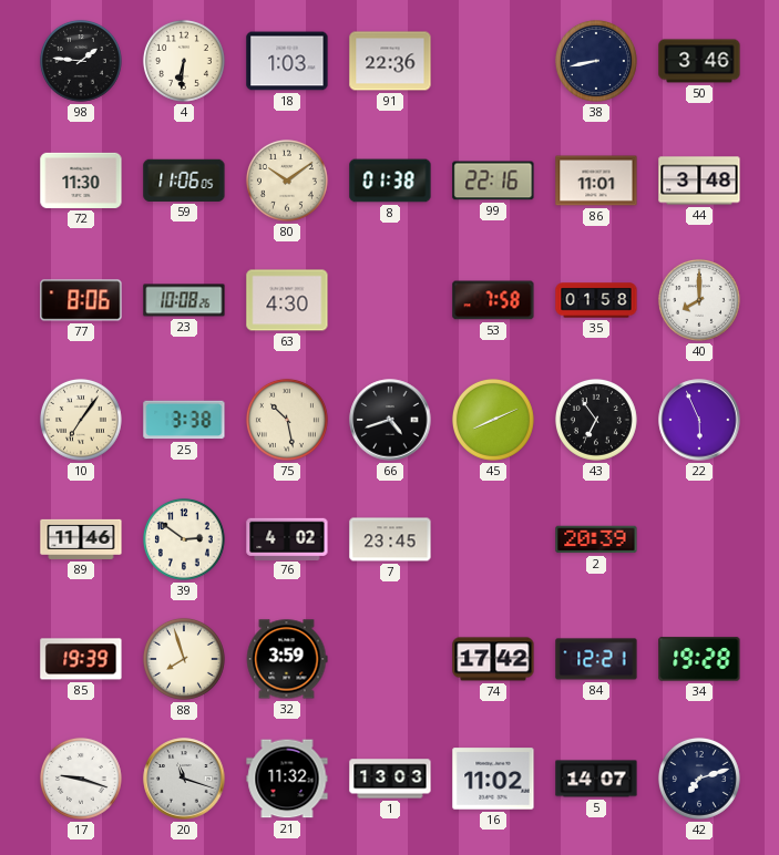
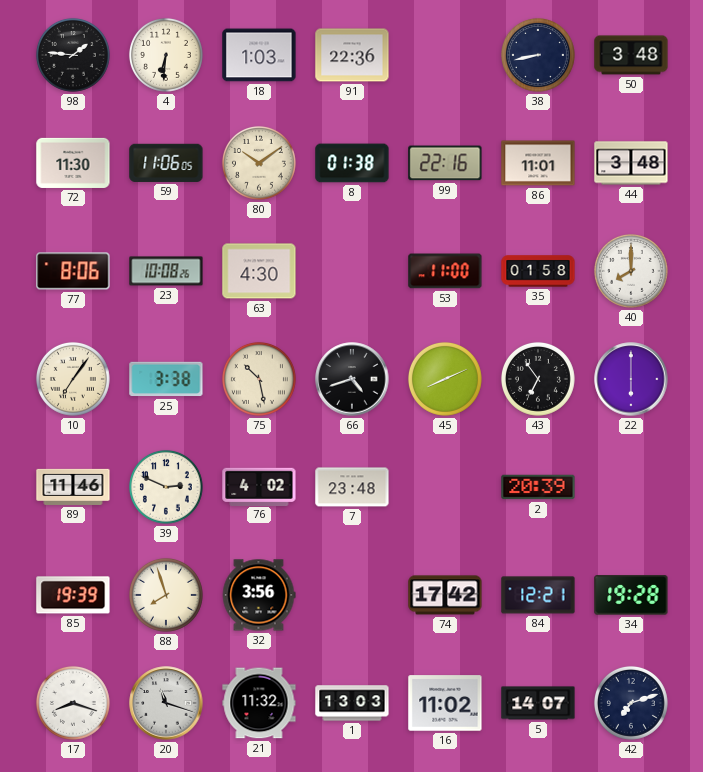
50: 3:46 -> 3:48
53: 7:58 -> 11:00
22: 5:56 -> 6:00
39: 2:51 -> 2:49
7: 23:45 -> 23:48
32: 3:59 -> 3:56
17: 9:18 -> 8:18
